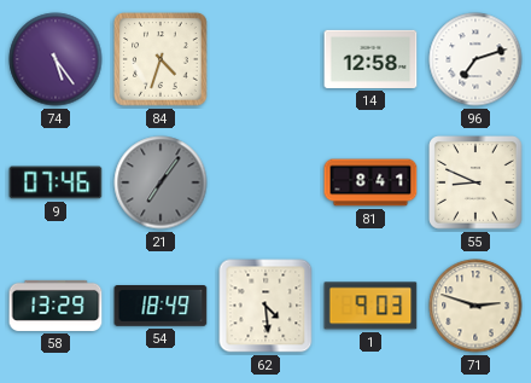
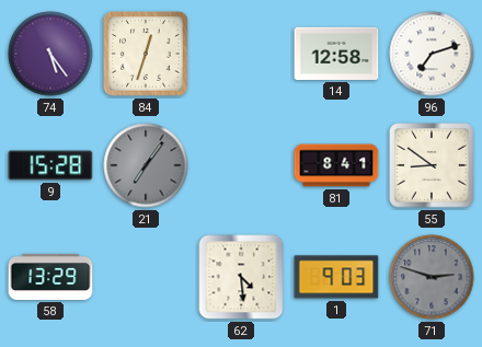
84: 4:33 -> 12:33
9: 07:46 -> 15:28
55: 8:49 -> 8:51
54: 18:49 -> none
71 dial: cream -> grey
